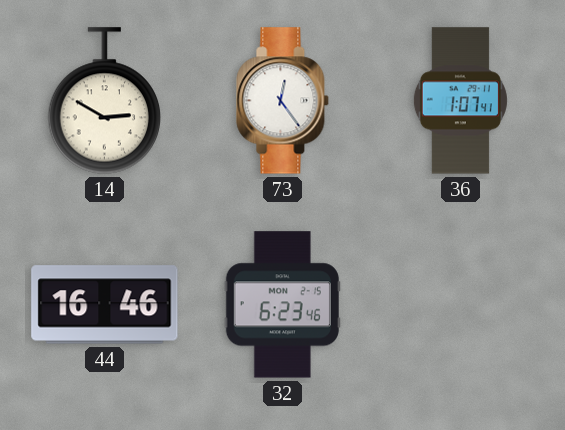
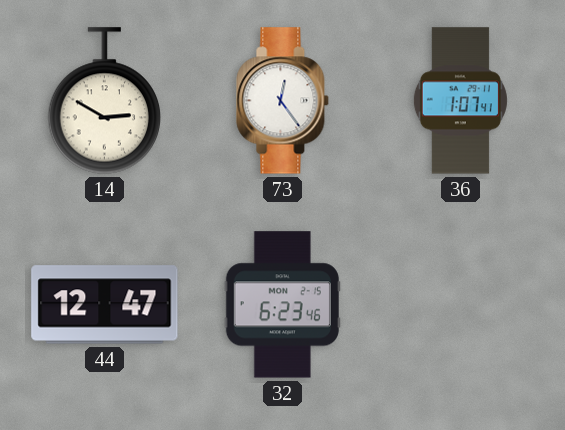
44: 16:46 -> 12:47
